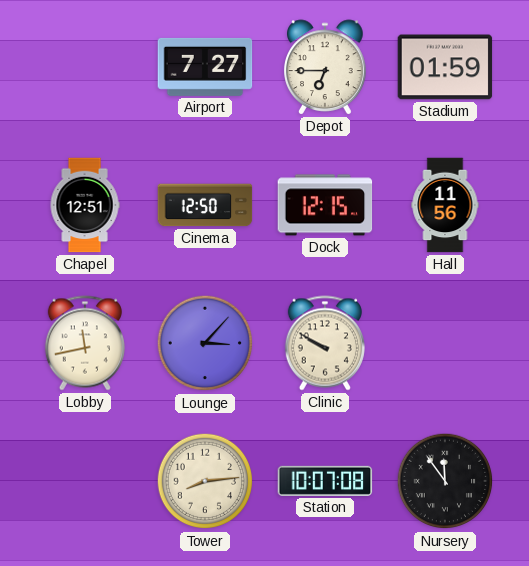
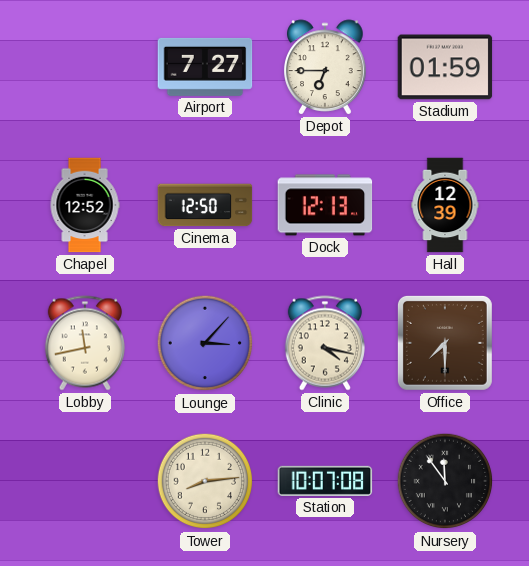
Chapel: 12:51 -> 12:52
Dock: 12:15 -> 12:13
Hall: 11:56 -> 12:39
Clinic: 9:50 -> 4:17
Office: none -> 7:30
